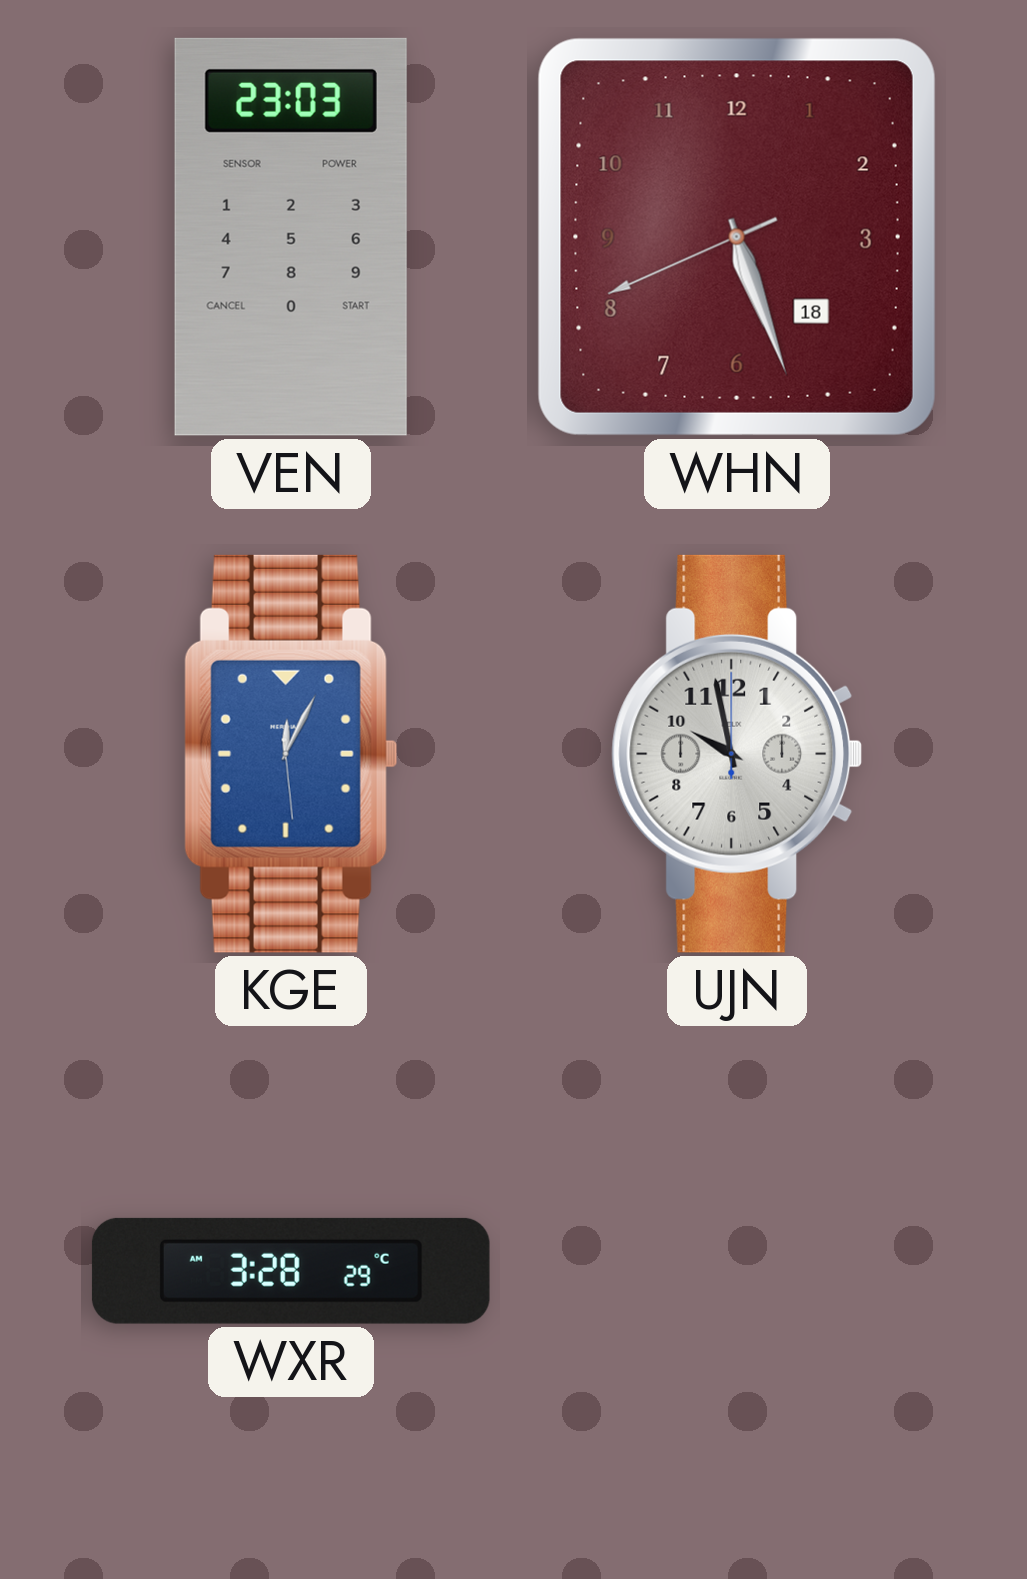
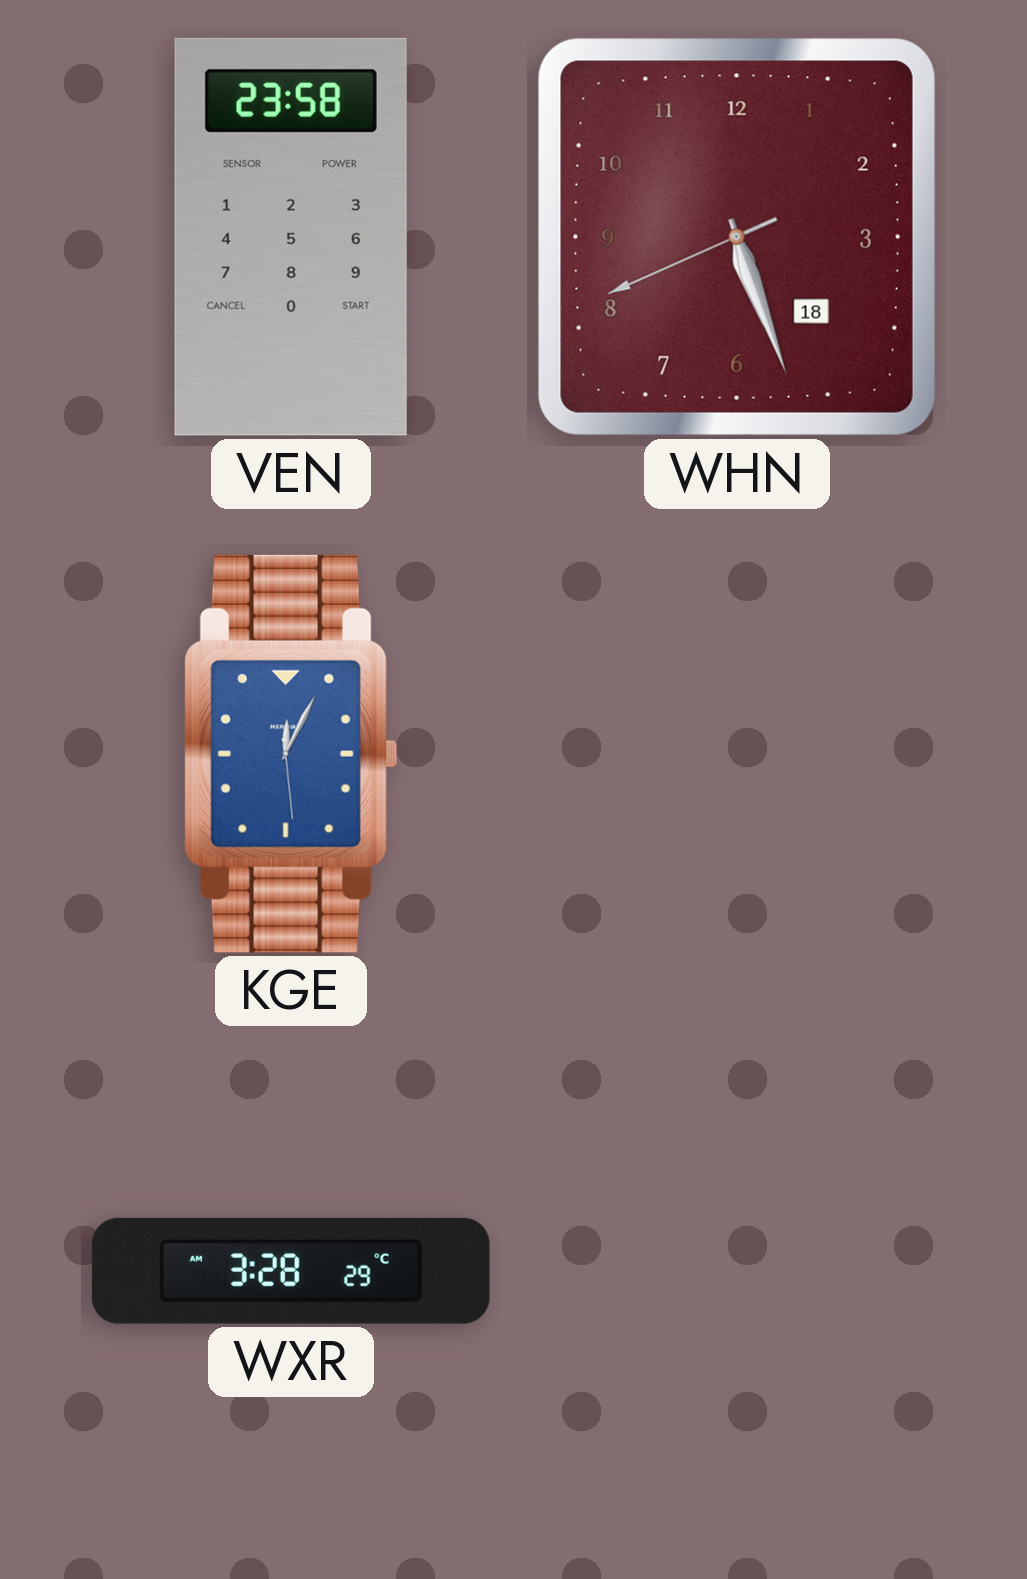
VEN: 23:03 -> 23:58
UJN: 9:58 -> none
